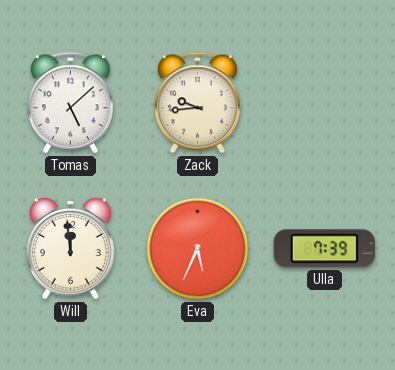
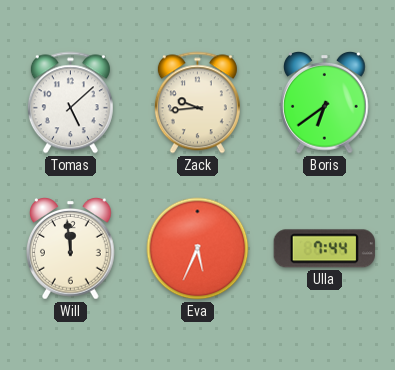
Boris: none -> 6:39
Ulla: 7:39 -> 7:44
